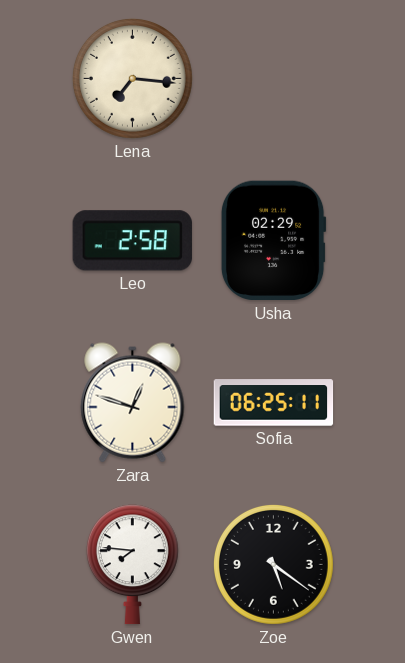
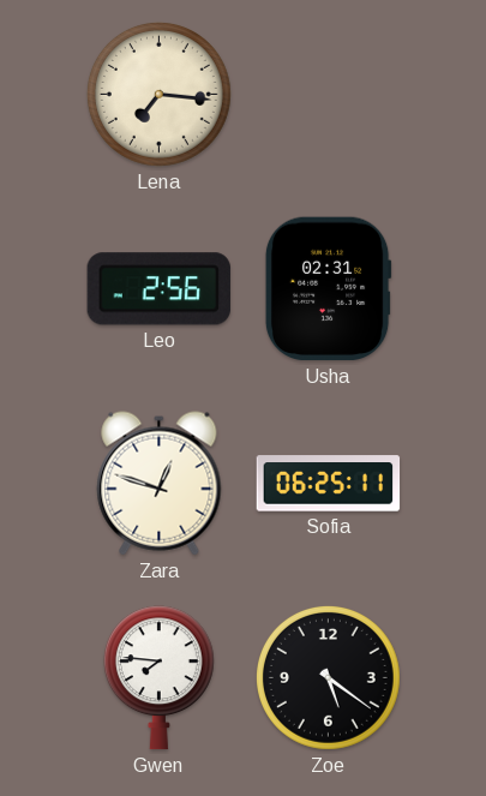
Leo: 2:58 -> 2:56
Usha: 02:29 -> 02:31
